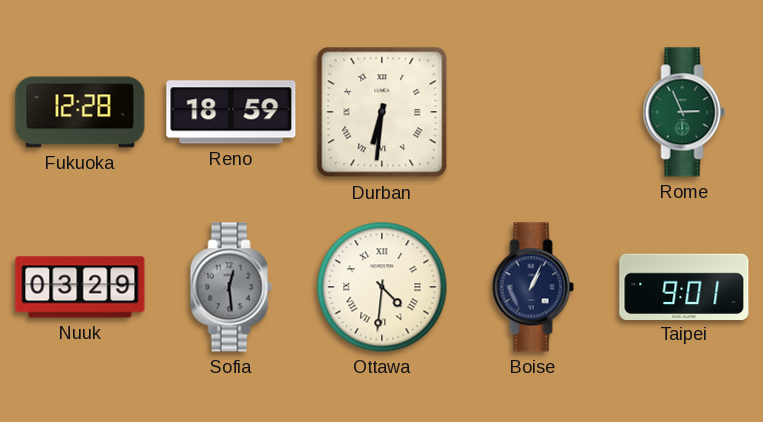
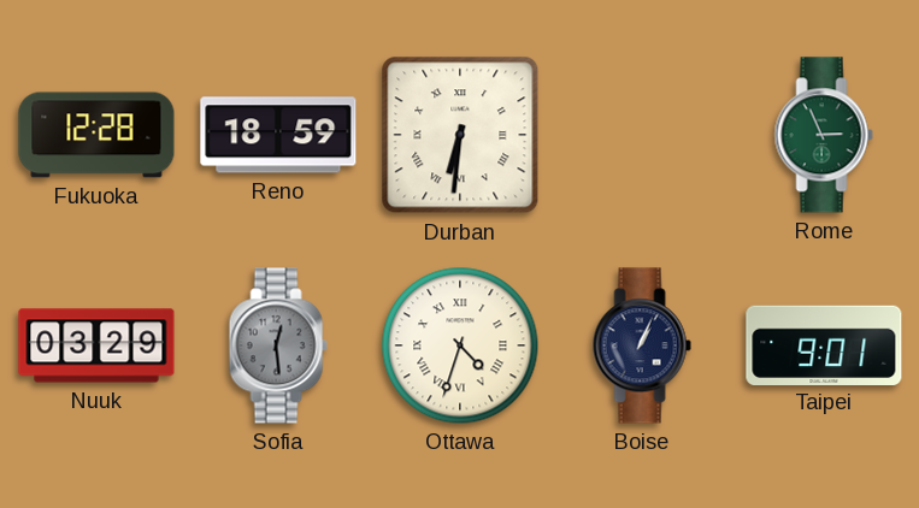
Ottawa: 4:31 -> 4:33
